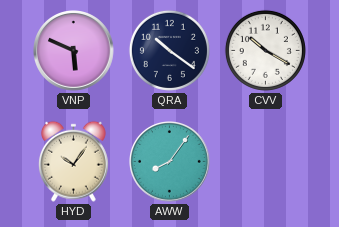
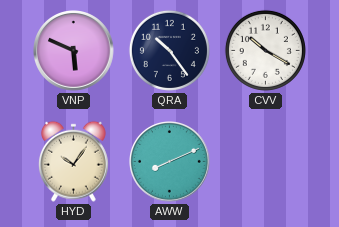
QRA: 10:21 -> 10:24
AWW: 8:06 -> 8:11
